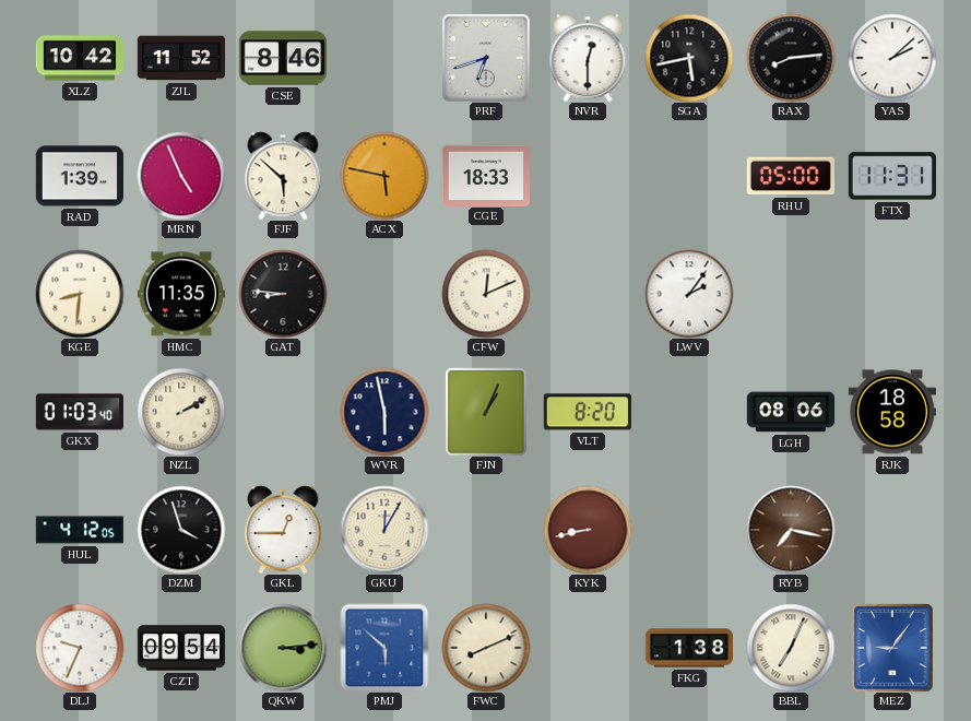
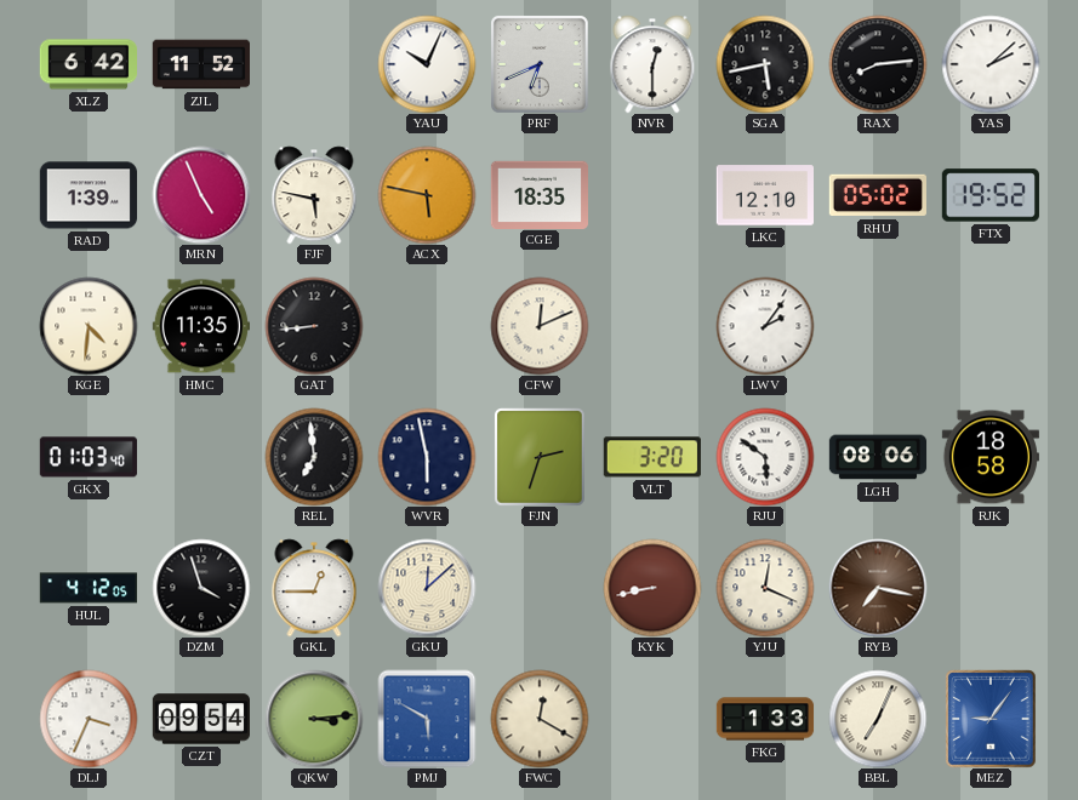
XLZ: 10:42 -> 6:42
CSE: 8:46 -> none
YAU: none -> 10:04
PRF: 6:42 -> 6:41
FJF: 5:52 -> 5:47
CGE: 18:33 -> 18:35
LKC: none -> 12:10
RHU: 05:00 -> 05:02
FTX: 11:31 -> 19:52
KGE: 8:31 -> 4:31
GAT: 8:46 -> 8:44
NZL: 2:10 -> none
REL: none -> 6:59
FJN: 1:04 -> 2:33
VLT: 8:20 -> 3:20
RJU: none -> 5:51
GKU: 12:05 -> 12:08
YJU: none -> 12:19
DLJ: 9:34 -> 3:34
PMJ: 5:52 -> 5:50
FWC: 8:11 -> 12:20
FKG: 1:38 -> 1:33
